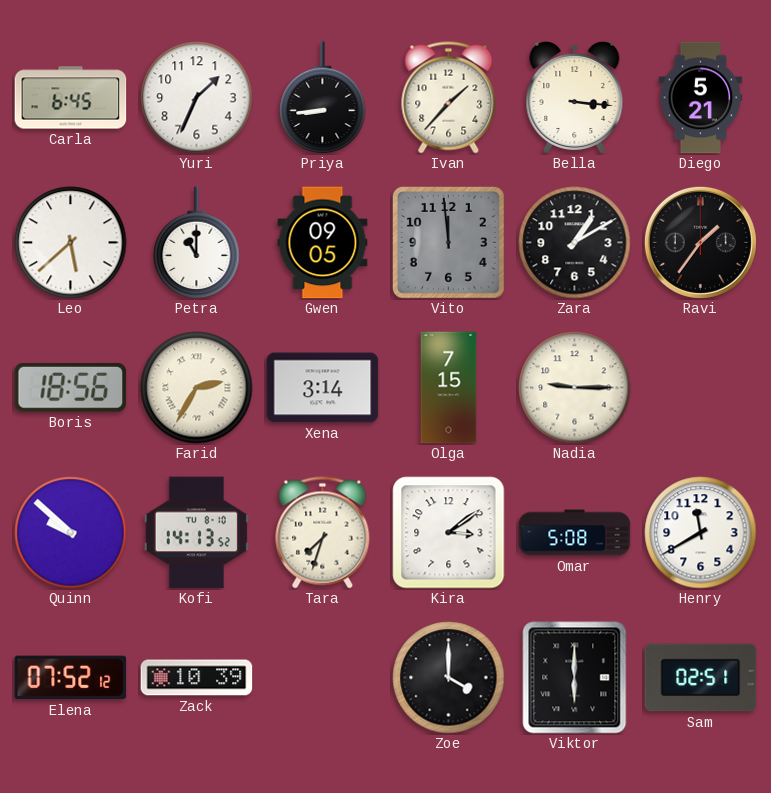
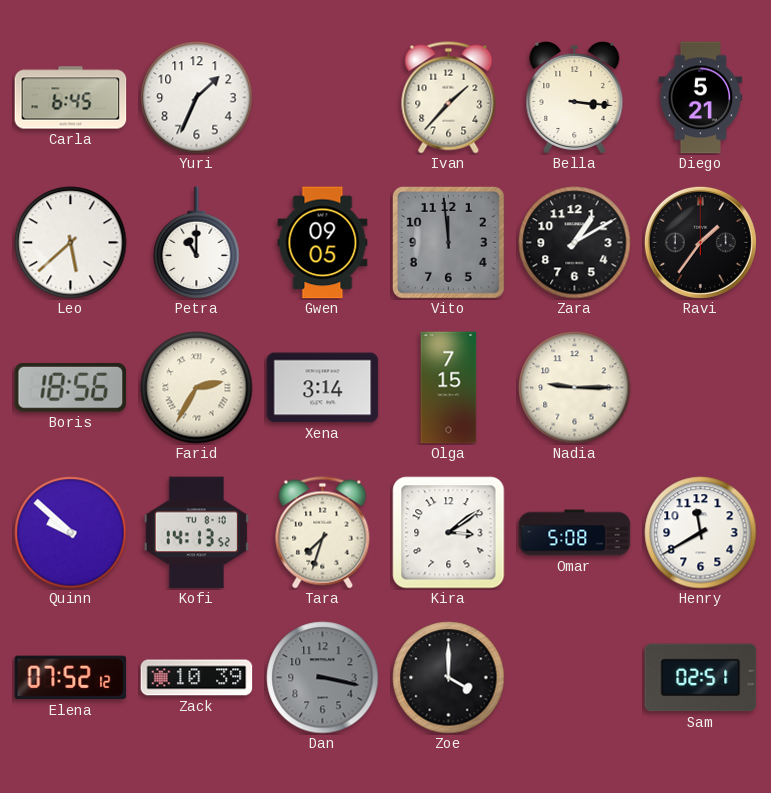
Priya: 8:44 -> none
Dan: none -> 3:17
Viktor: 6:00 -> none
